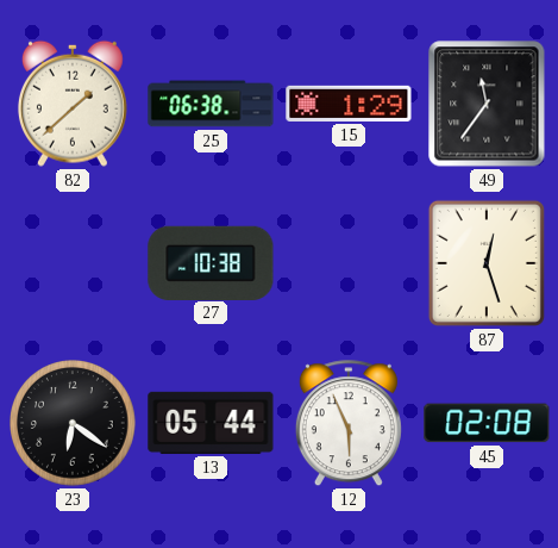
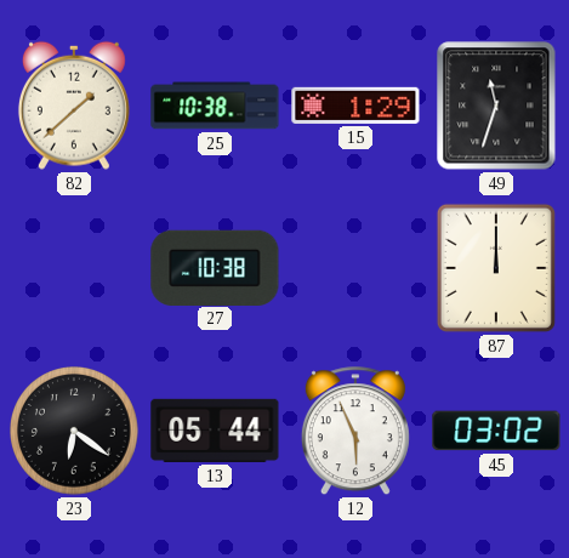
25: 06:38 -> 10:38
49: 11:36 -> 11:33
87: 12:27 -> 12:00
45: 02:08 -> 03:02
